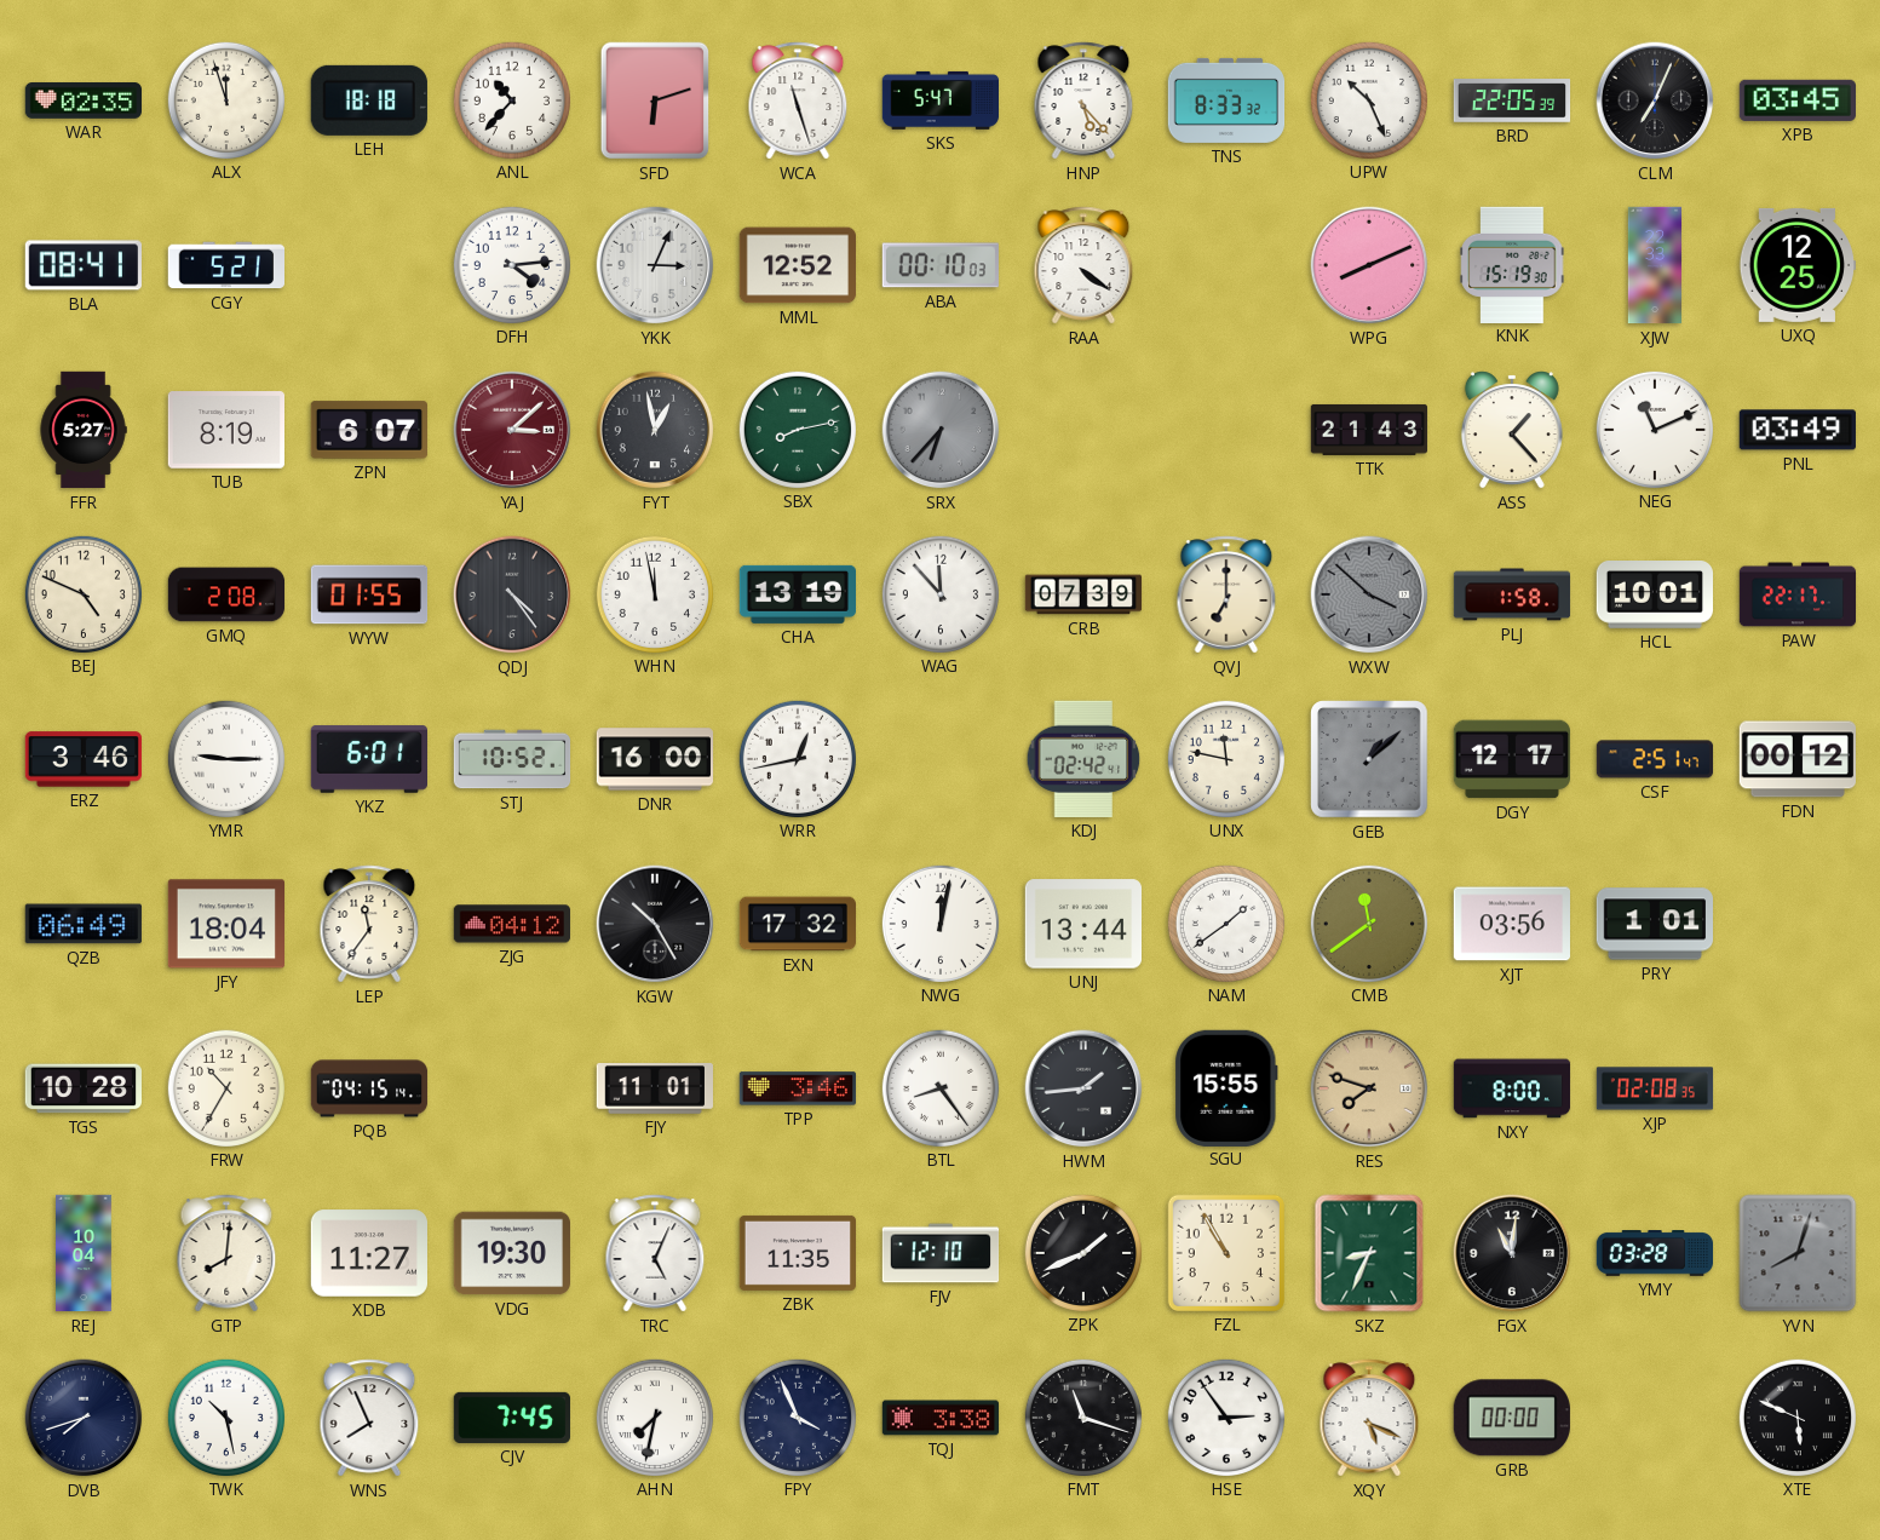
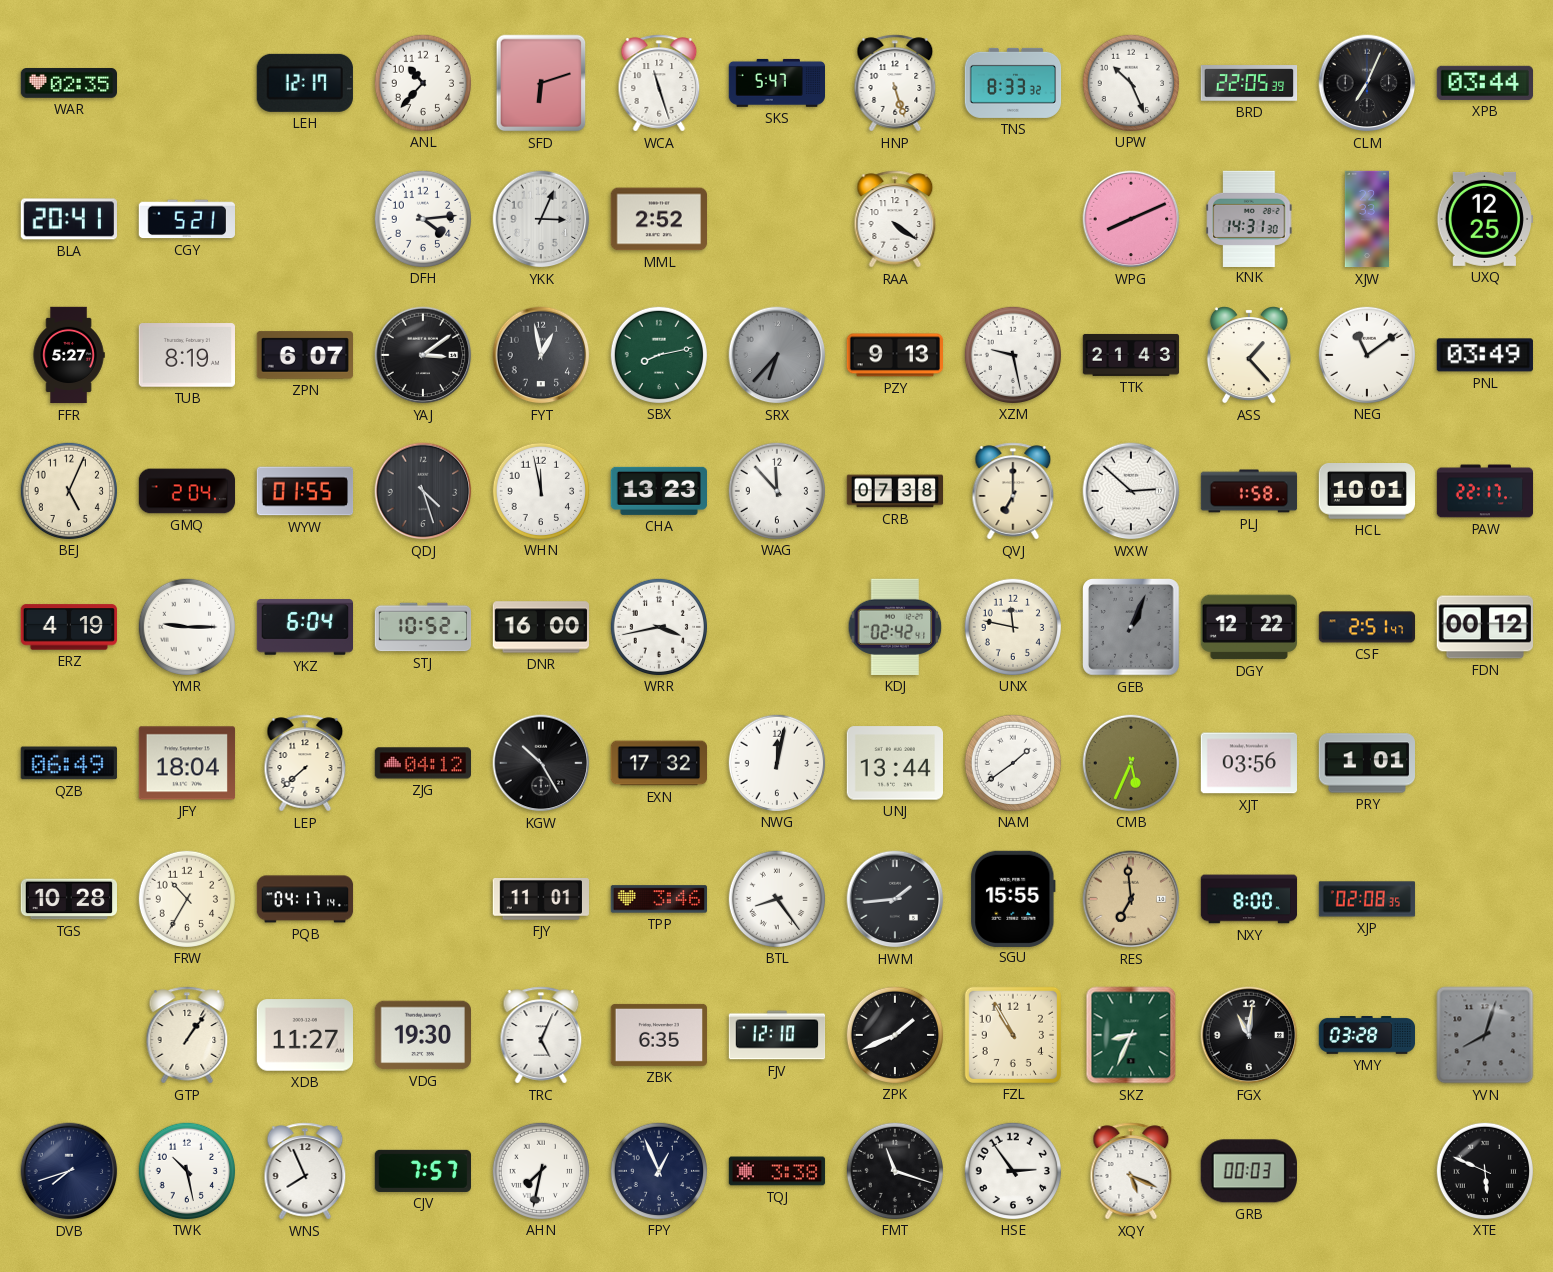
ALX: 11:57 -> none
LEH: 18:18 -> 12:17
HNP: 5:23 -> 5:27
XPB: 03:45 -> 03:44
BLA: 08:41 -> 20:41
MML: 12:52 -> 2:52
ABA: 00:10 -> none
KNK: 15:19 -> 14:31
YAJ: 3:08 -> 3:09
YAJ dial: burgundy -> black
PZY: none -> 9:13
XZM: none -> 9:28
NEG: 11:11 -> 11:09
BEJ: 4:49 -> 5:04
GMQ: 2:08 -> 2:04
QDJ: 4:24 -> 4:27
CHA: 13:19 -> 13:23
CRB: 07:39 -> 07:38
WXW: 3:52 -> 2:52
WXW dial: grey -> white
ERZ: 3:46 -> 4:19
YKZ: 6:01 -> 6:04
WRR: 12:43 -> 3:43
GEB: 1:08 -> 1:04
DGY: 12:17 -> 12:22
LEP: 11:36 -> 7:38
CMB: 11:39 -> 5:34
PQB: 04:15 -> 04:17
RES: 7:48 -> 6:59
REJ: 10:04 -> none
GTP: 8:01 -> 1:06
ZBK: 11:35 -> 6:35
CJV: 7:45 -> 7:57
FPY: 3:56 -> 12:56
GRB: 00:00 -> 00:03
